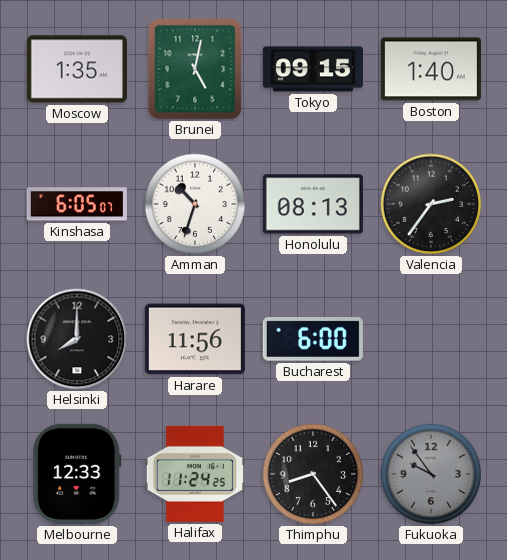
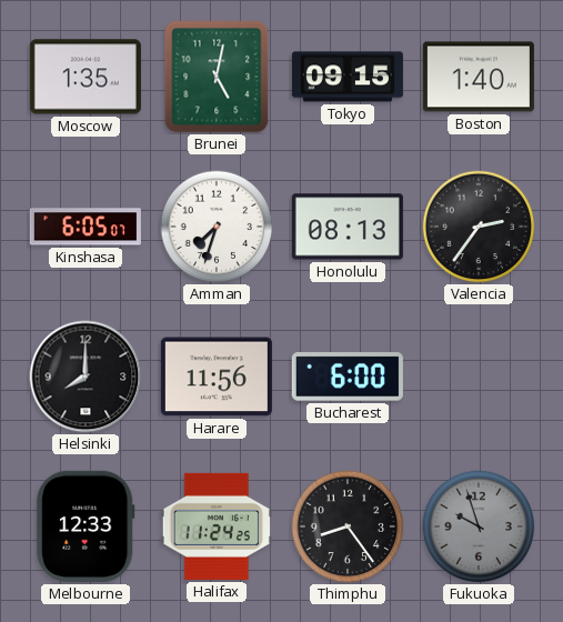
Amman: 10:33 -> 7:33
Fukuoka: 9:54 -> 9:57
